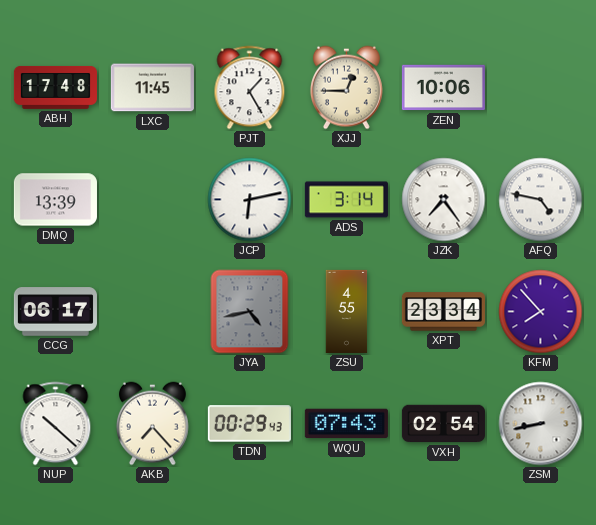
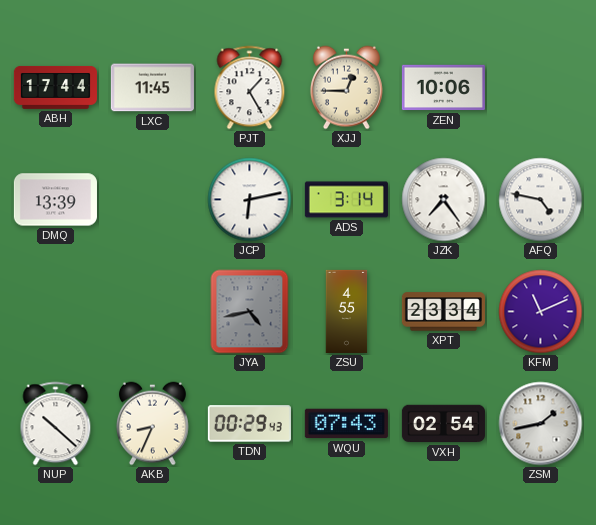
ABH: 17:48 -> 17:44
CCG: 06:17 -> none
KFM: 7:53 -> 11:11
AKB: 7:23 -> 8:34
ZSM: 8:43 -> 1:43
